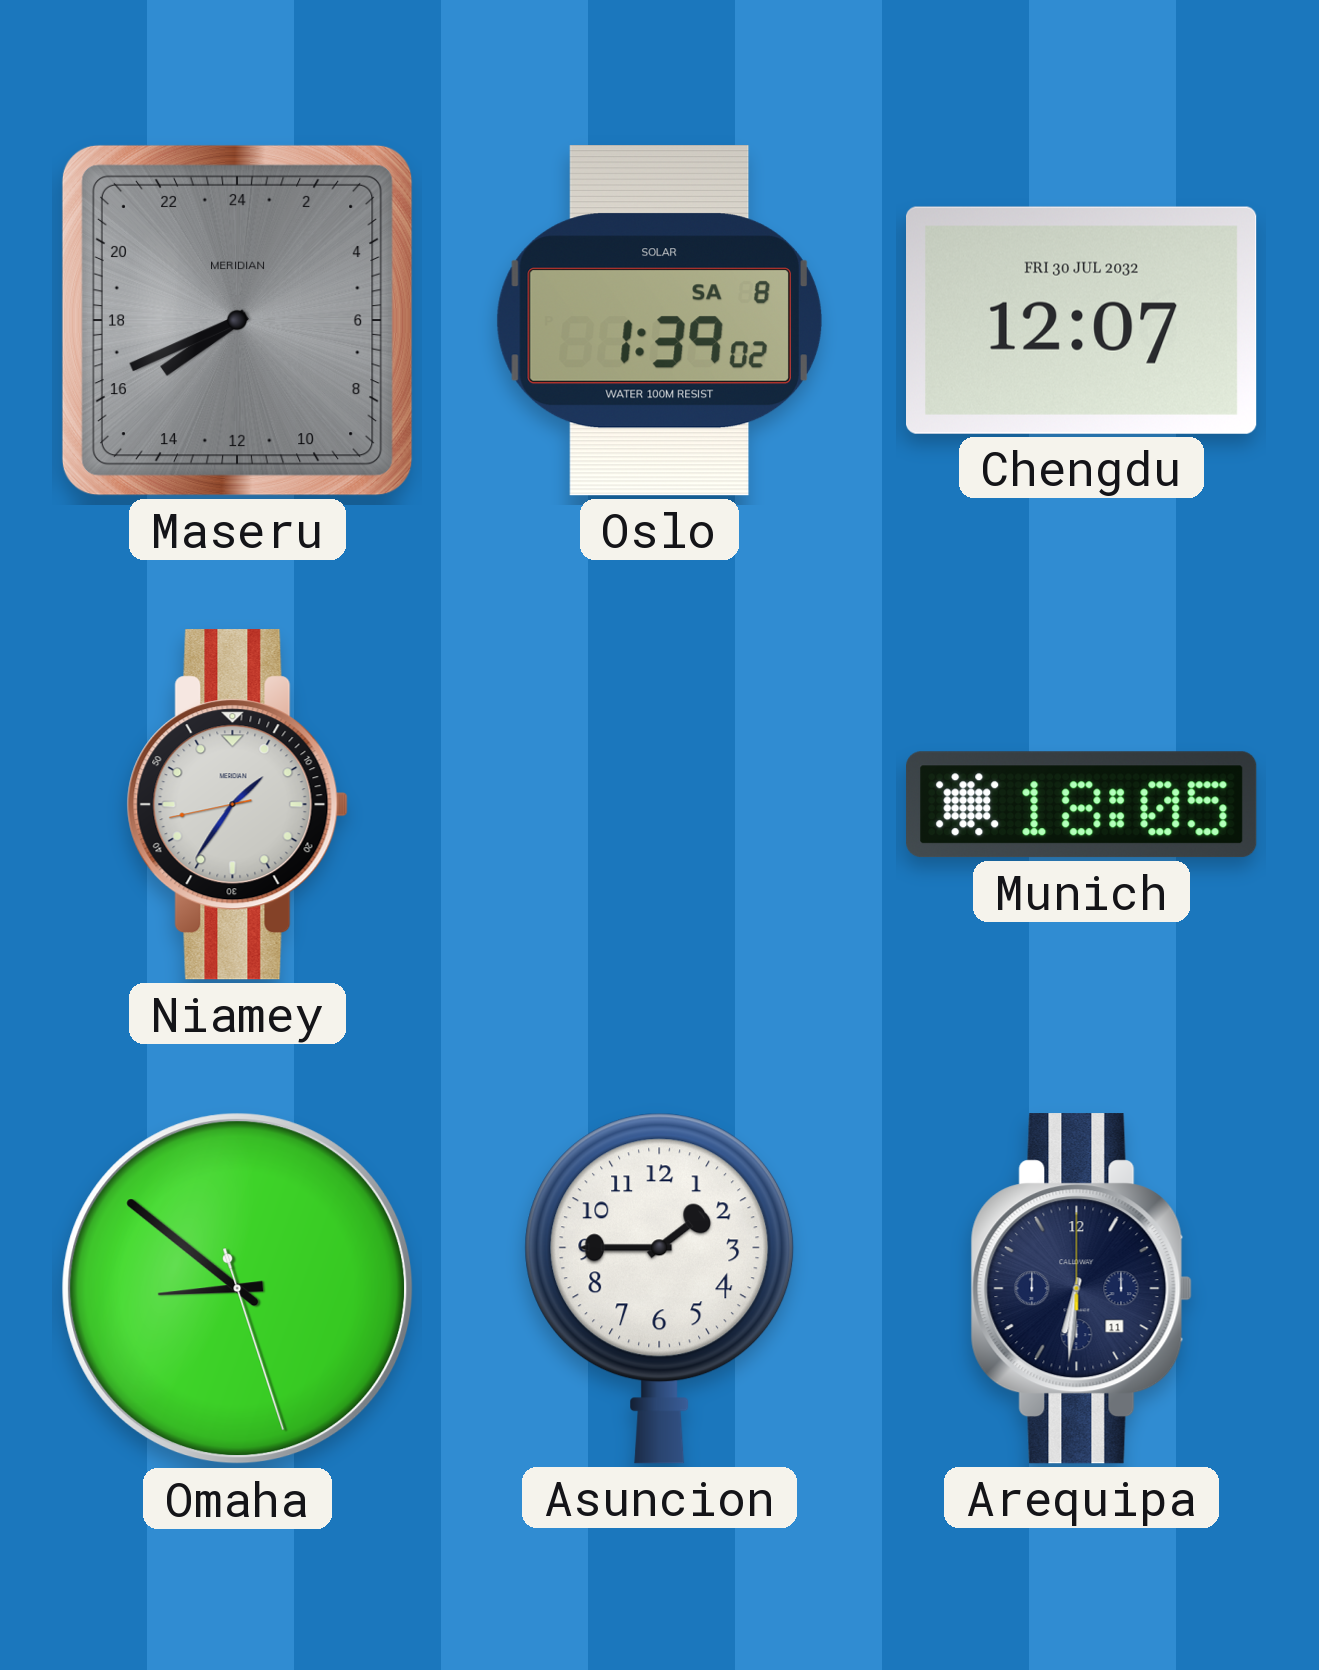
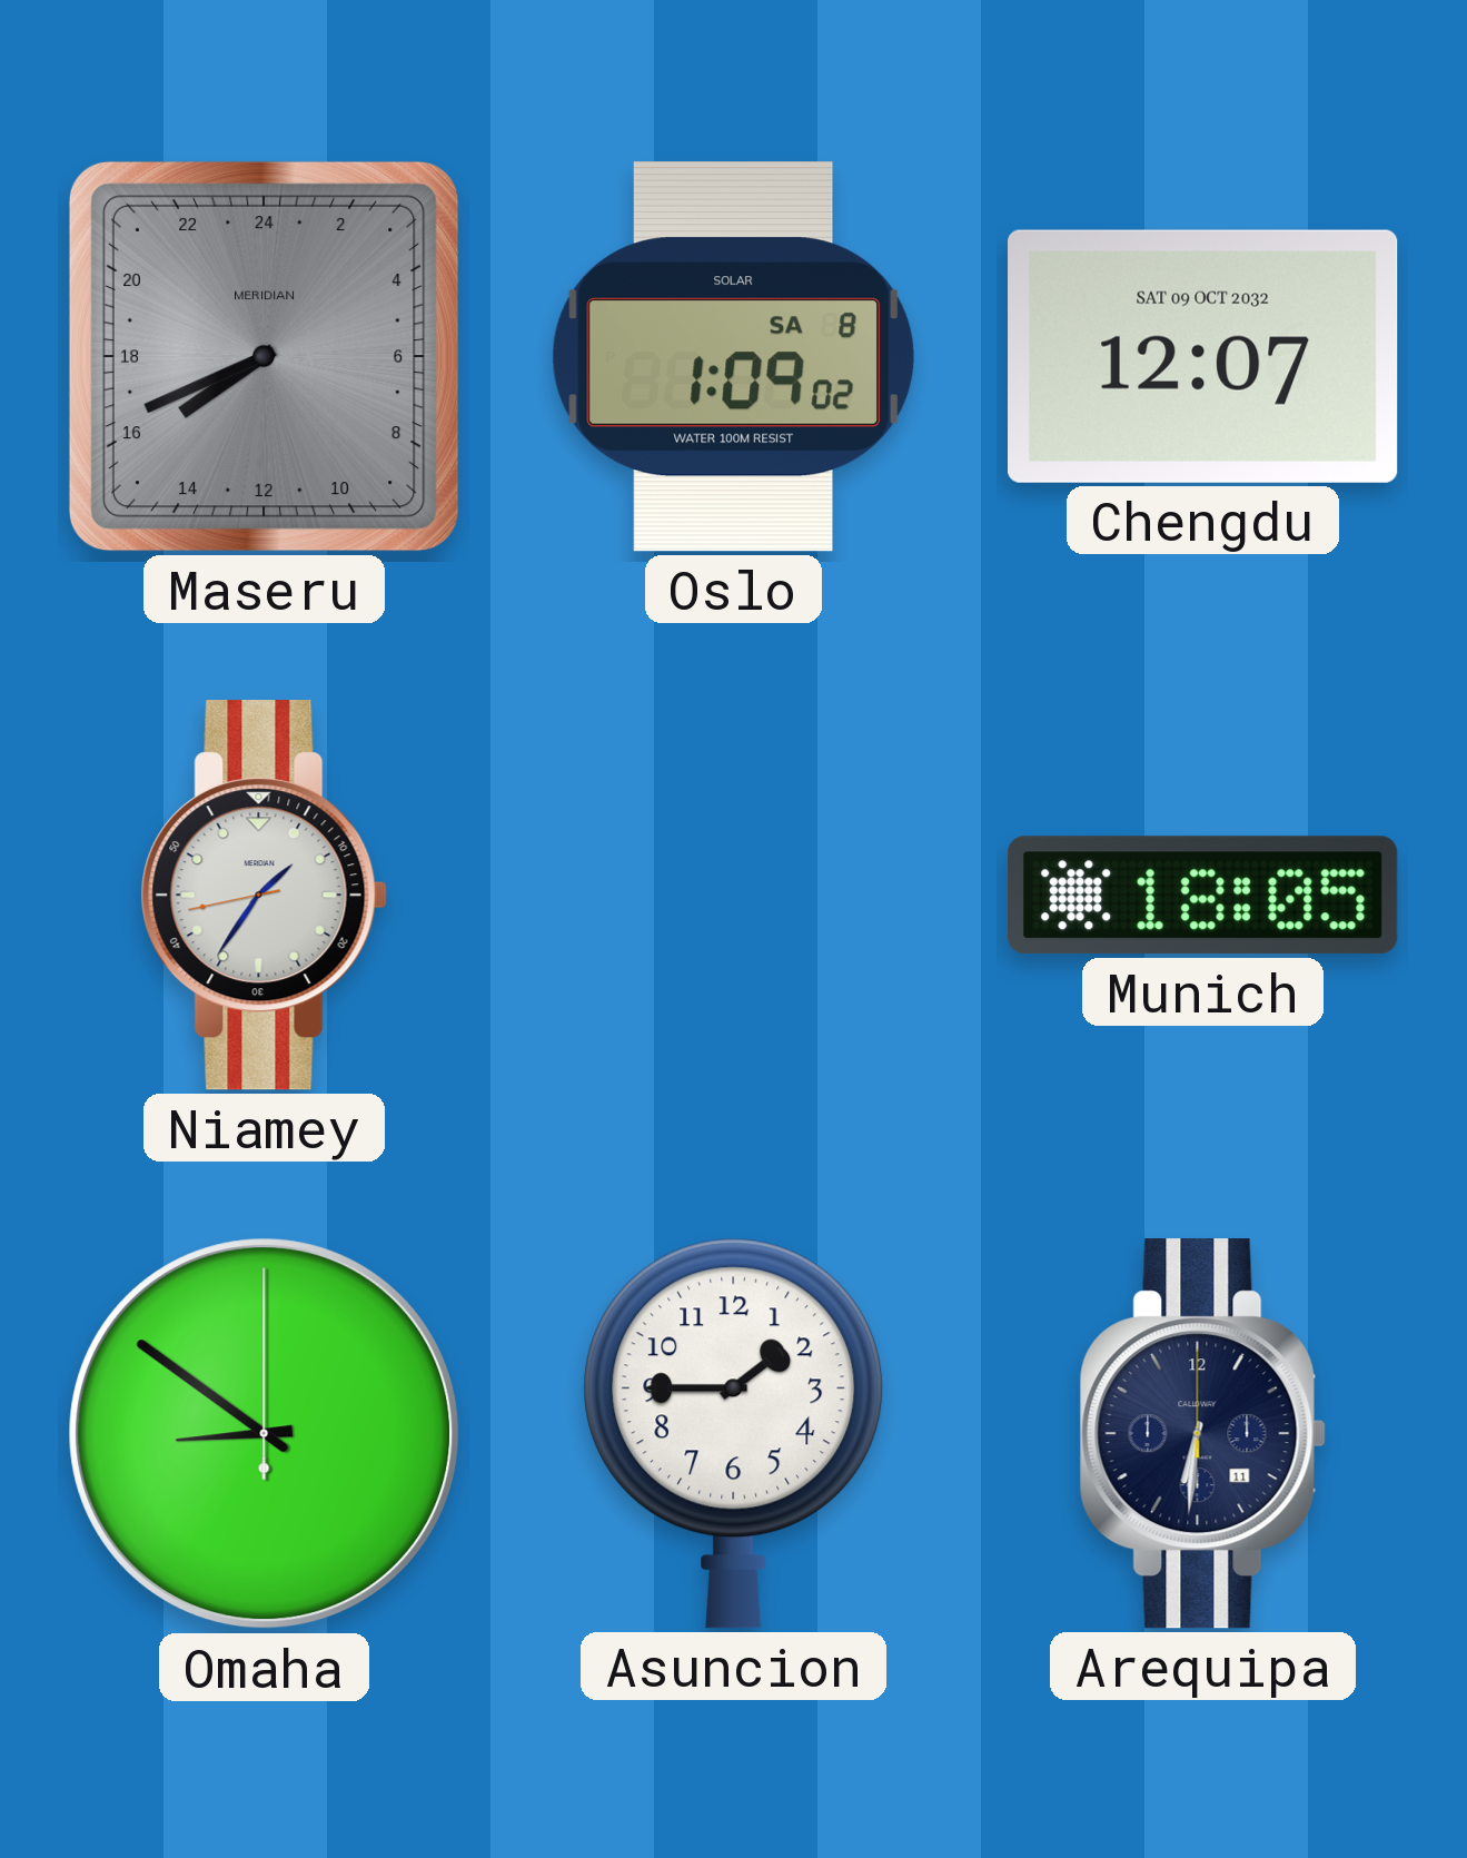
Oslo: 1:39 -> 1:09
Chengdu date: FRI 30 JUL 2032 -> SAT 09 OCT 2032
Omaha: 8:51:27 -> 8:51:00
